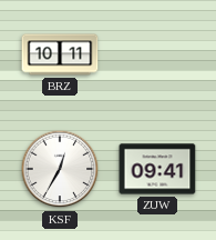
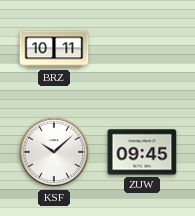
KSF: 12:35 -> 10:08
ZUW: 09:41 -> 09:45
